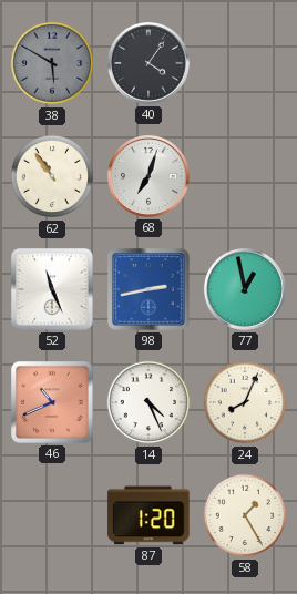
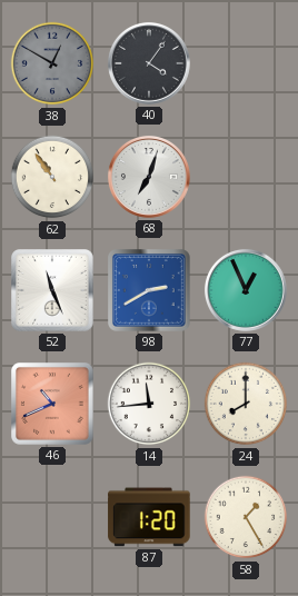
38: 5:50 -> 12:50
98: 2:43 -> 2:40
77: 12:58 -> 12:56
14: 4:26 -> 11:44
24: 8:04 -> 8:00
